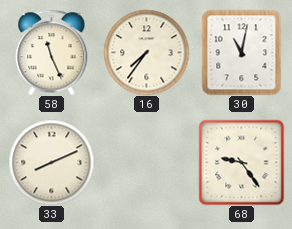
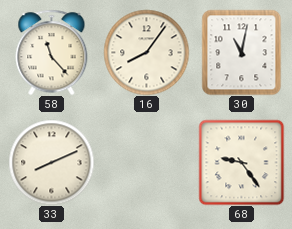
58: 11:26 -> 11:23
16: 7:36 -> 8:06
